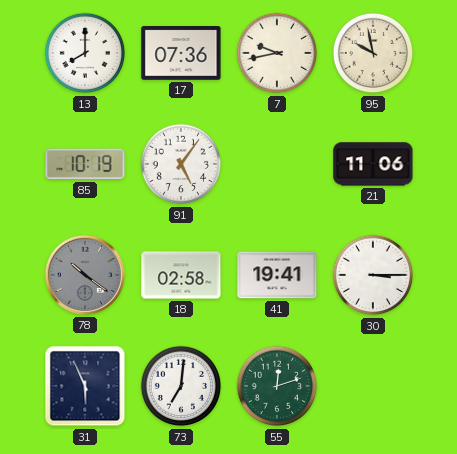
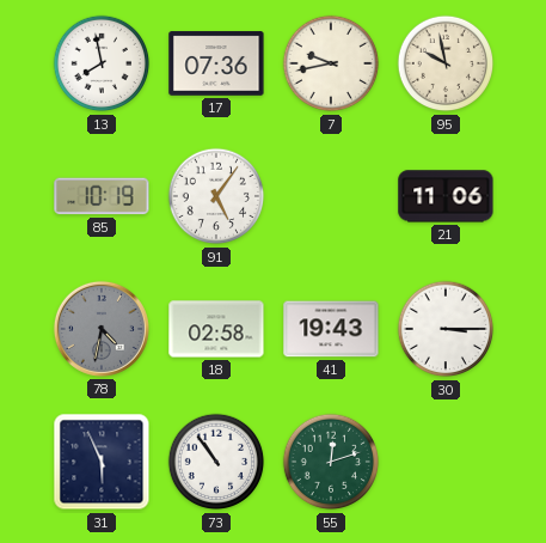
13: 8:00 -> 7:58
78: 10:21 -> 4:32
41: 19:41 -> 19:43
73: 7:01 -> 10:54
